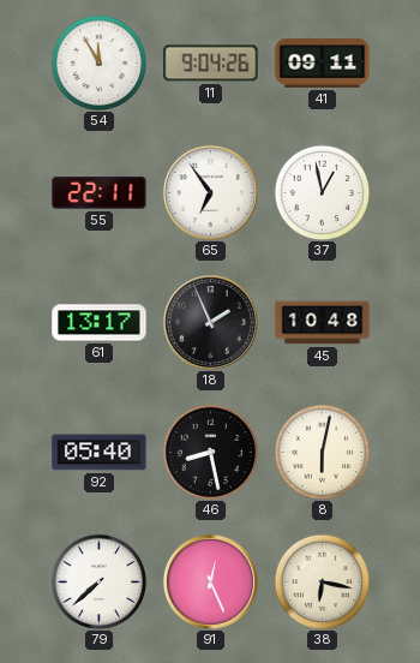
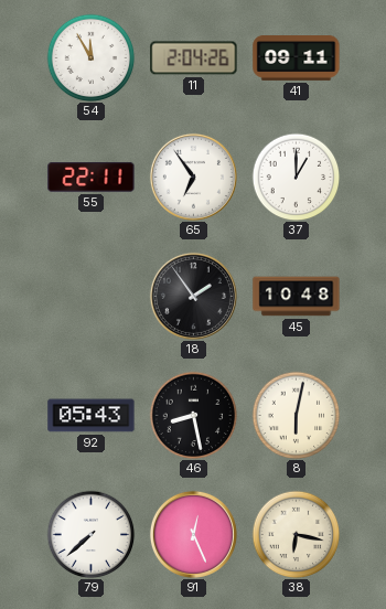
11: 9:04 -> 2:04
37: 12:58 -> 1:00
61: 13:17 -> none
18: 1:56 -> 1:54
92: 05:40 -> 05:43
